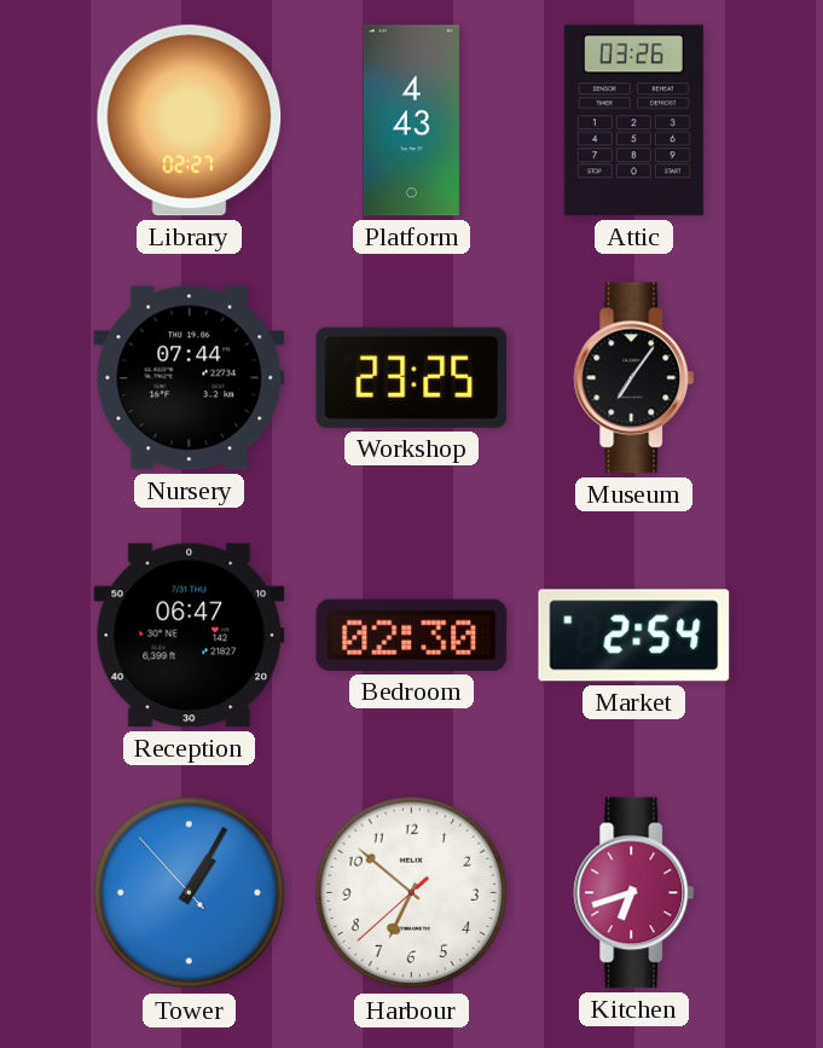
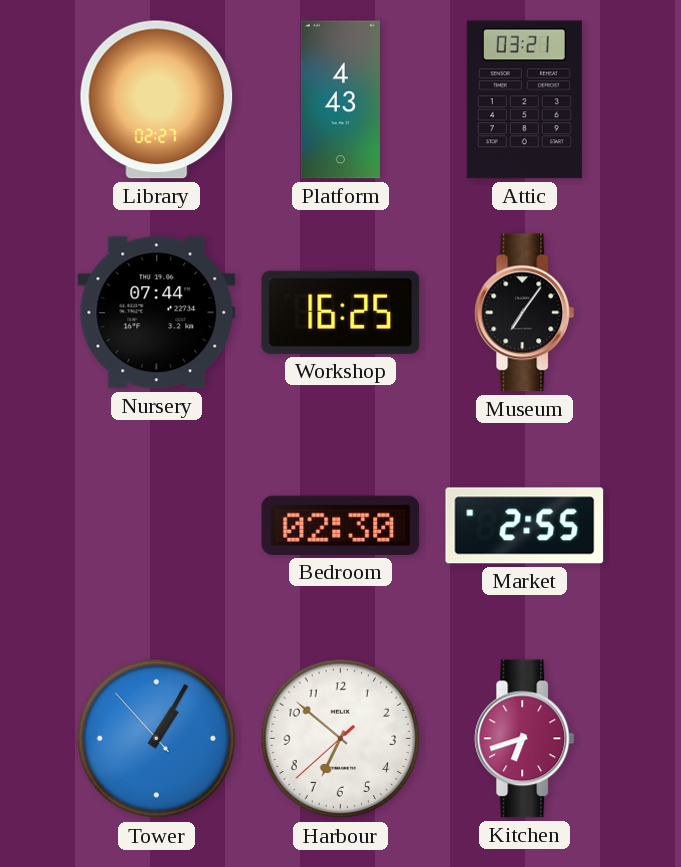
Attic: 03:26 -> 03:21
Workshop: 23:25 -> 16:25
Reception: 06:47 -> none
Market: 2:54 -> 2:55
